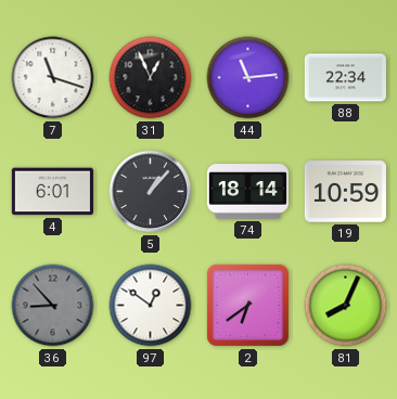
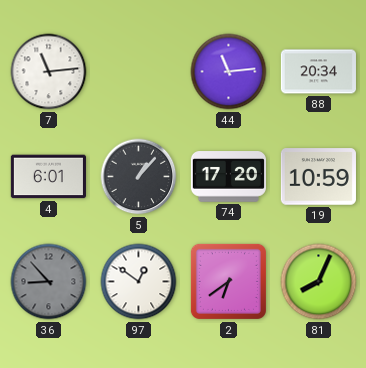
7: 11:18 -> 11:14
31: 12:56 -> none
88: 22:34 -> 20:34
74: 18:14 -> 17:20
